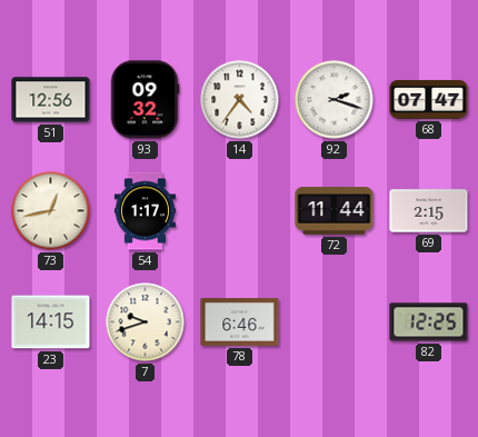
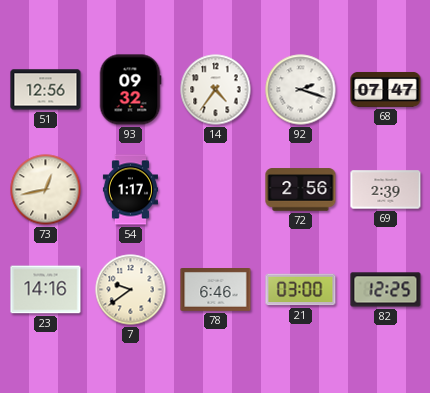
72: 11:44 -> 2:56
69: 2:15 -> 2:39
23: 14:15 -> 14:16
7: 9:42 -> 9:39
21: none -> 03:00
